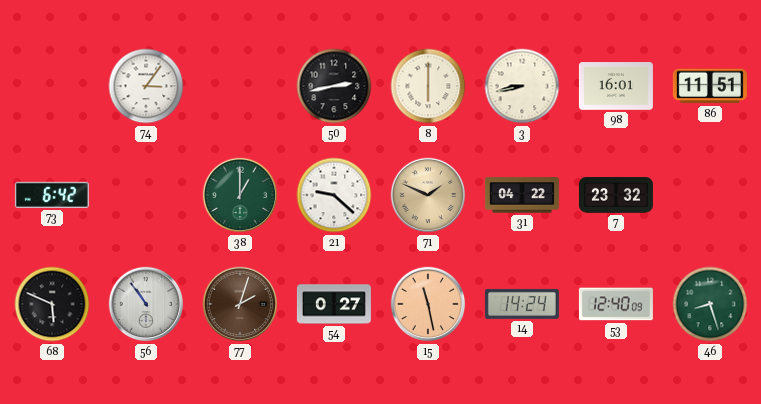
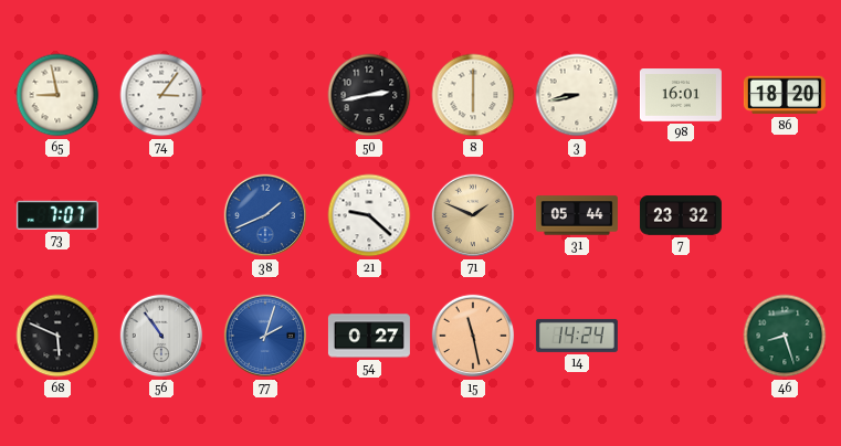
65: none -> 8:58
86: 11:51 -> 18:20
73: 6:42 -> 7:07
38: 1:00 -> 1:41
38 dial: green -> blue
31: 04:22 -> 05:44
77 dial: brown -> blue
53: 12:40 -> none
